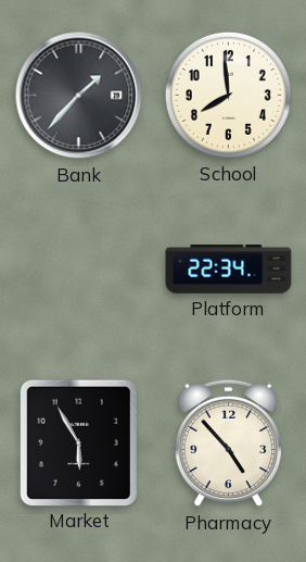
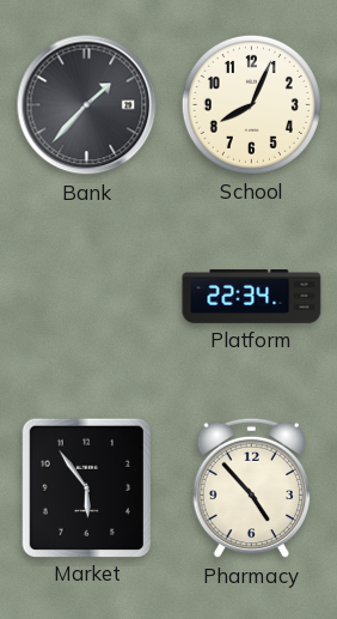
School: 7:59 -> 8:04
Market: 5:55 -> 5:54
